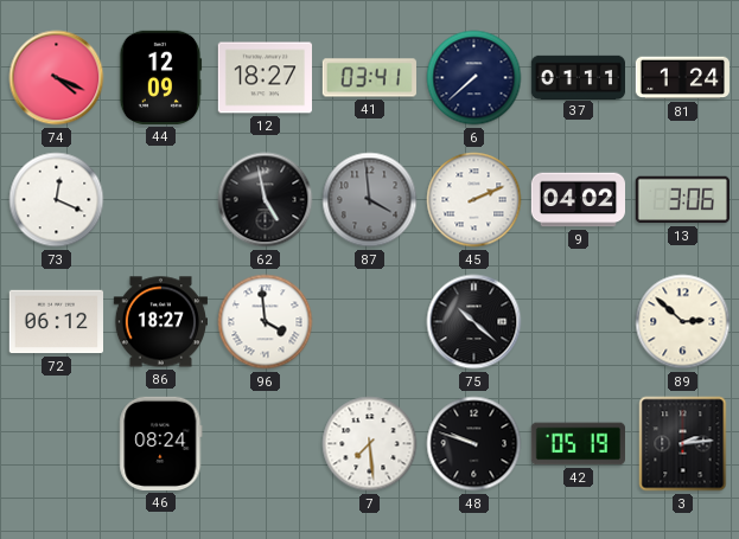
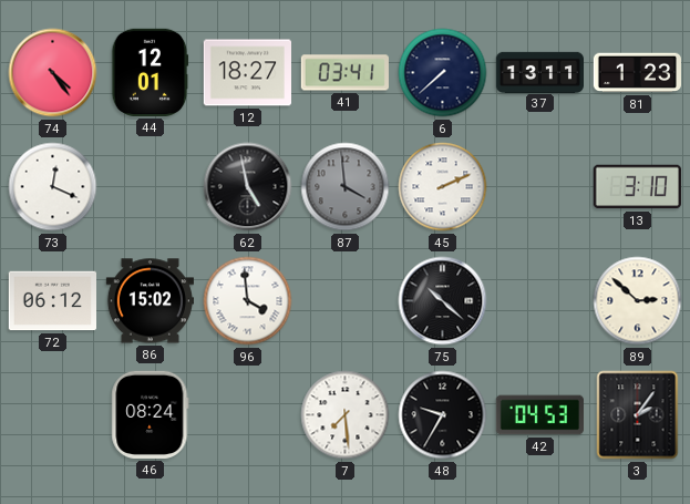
74: 4:19 -> 4:24
44: 12:09 -> 12:01
37: 01:11 -> 13:11
81: 1:24 -> 1:23
9: 04:02 -> none
13: 3:06 -> 3:10
86: 18:27 -> 15:02
48: 9:48 -> 9:35
42: 05:19 -> 04:53
3: 2:14 -> 2:06
